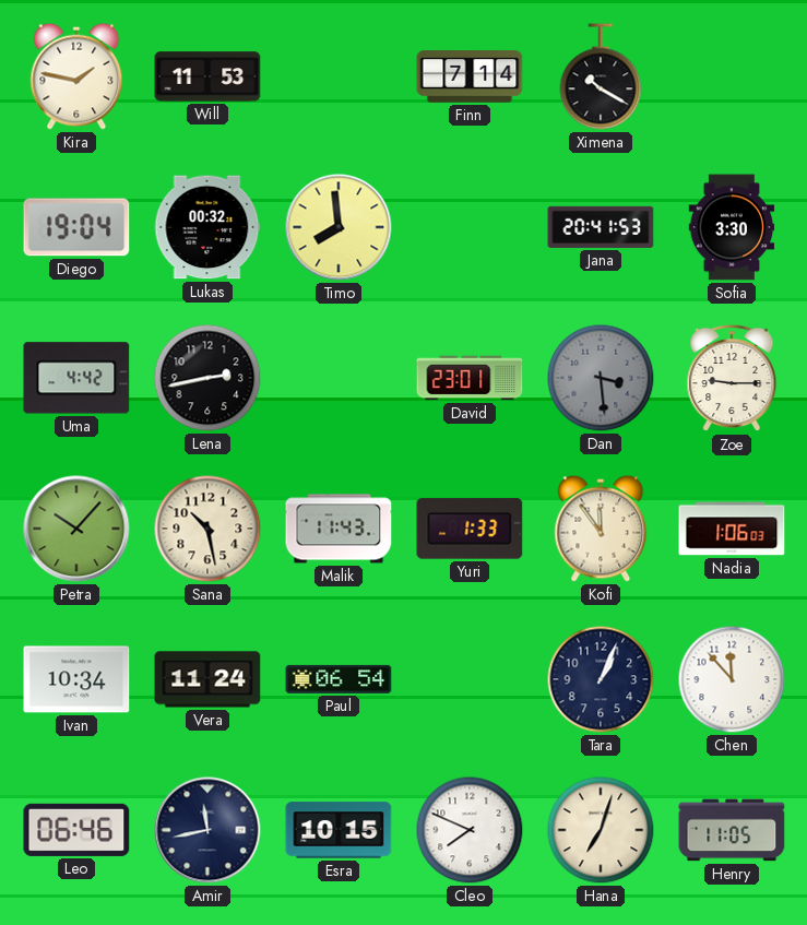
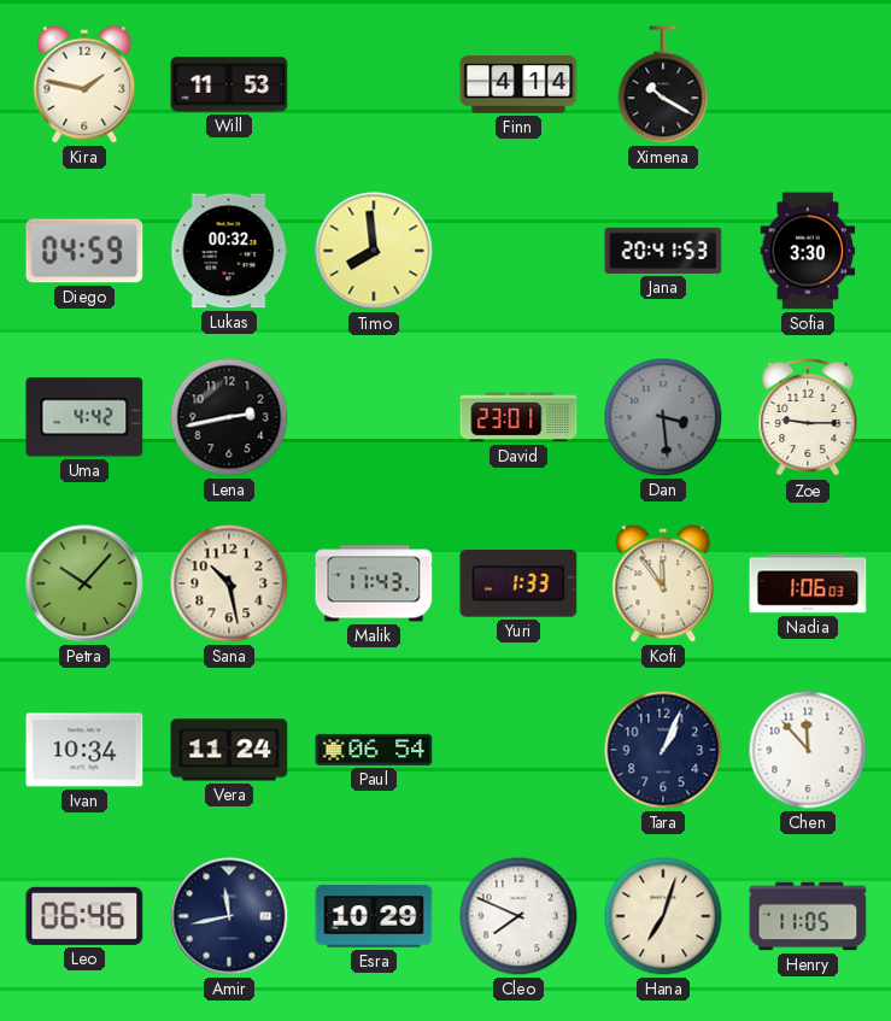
Finn: 7:14 -> 4:14
Diego: 19:04 -> 04:59
Esra: 10:15 -> 10:29
